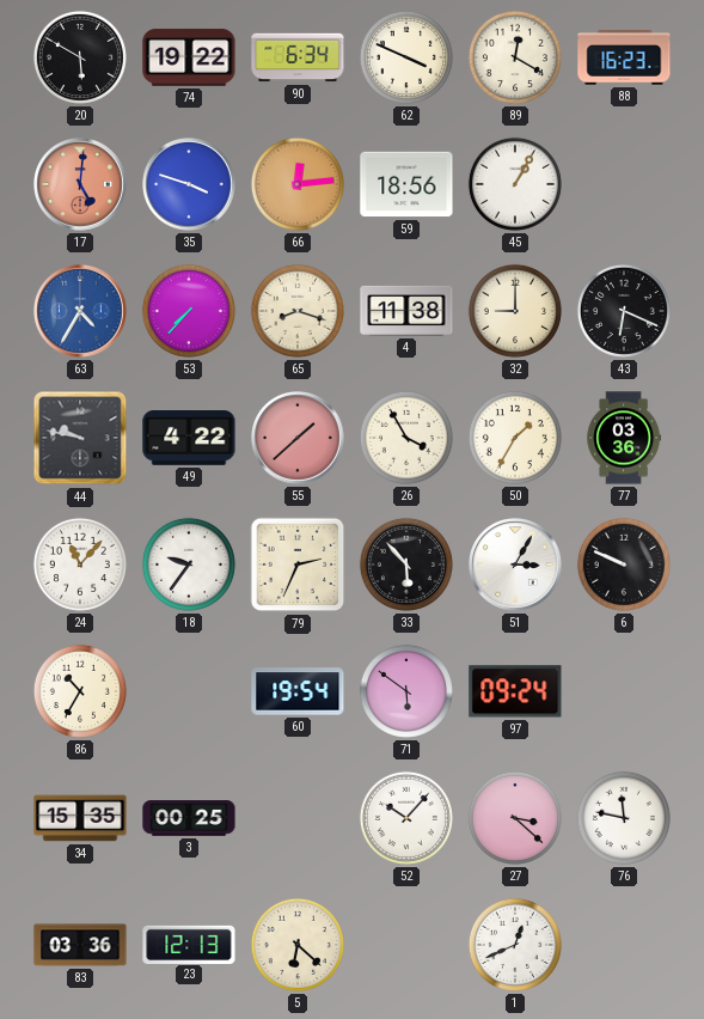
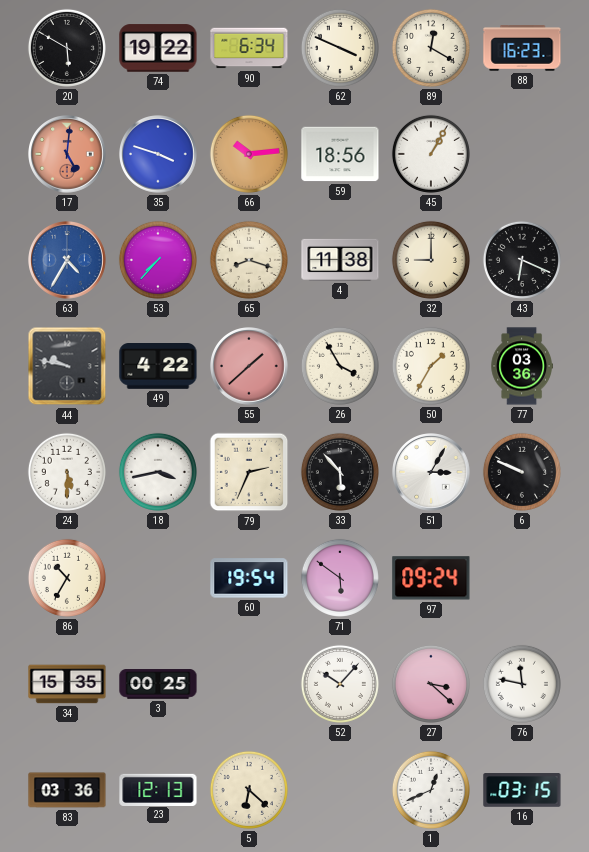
66: 12:14 -> 10:14
24: 11:07 -> 5:30
18: 9:36 -> 3:43
16: none -> 03:15
